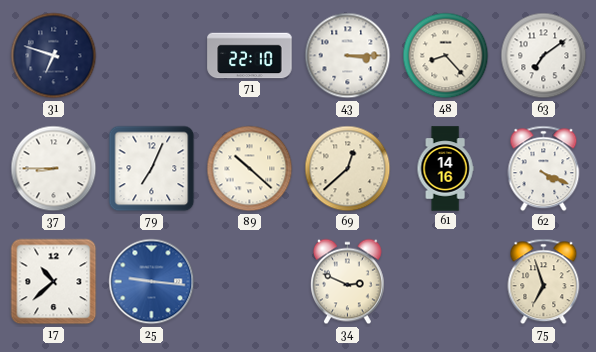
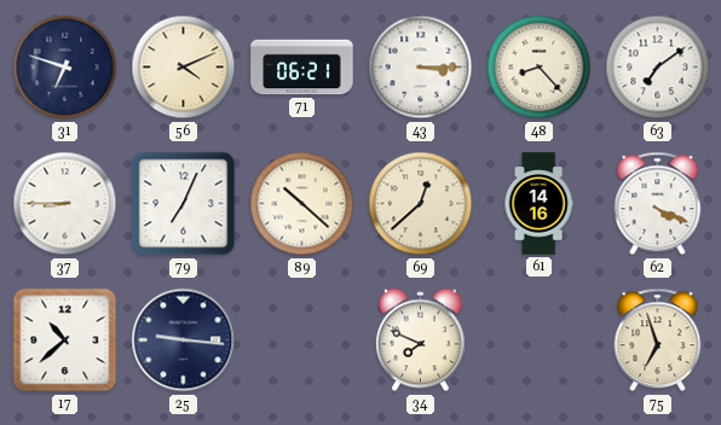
56: none -> 4:11
71: 22:10 -> 06:21
25 dial: blue -> navy
34: 2:49 -> 7:49
